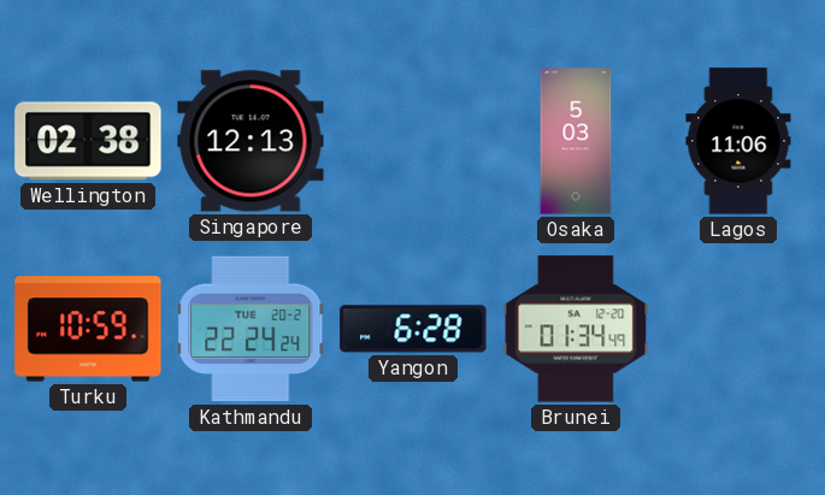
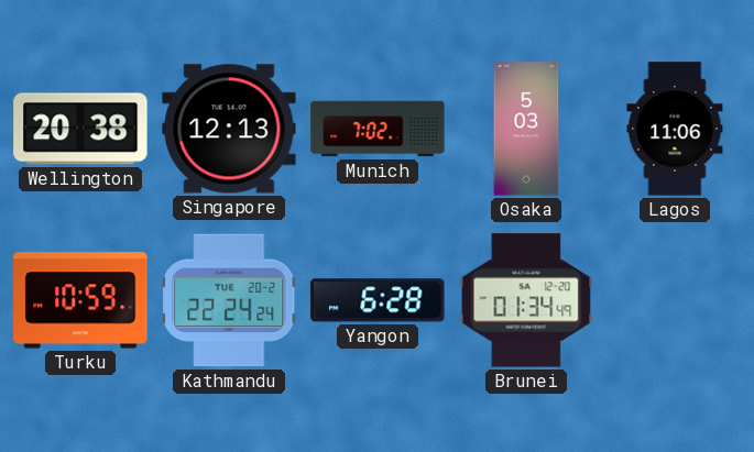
Wellington: 02:38 -> 20:38
Munich: none -> 7:02
